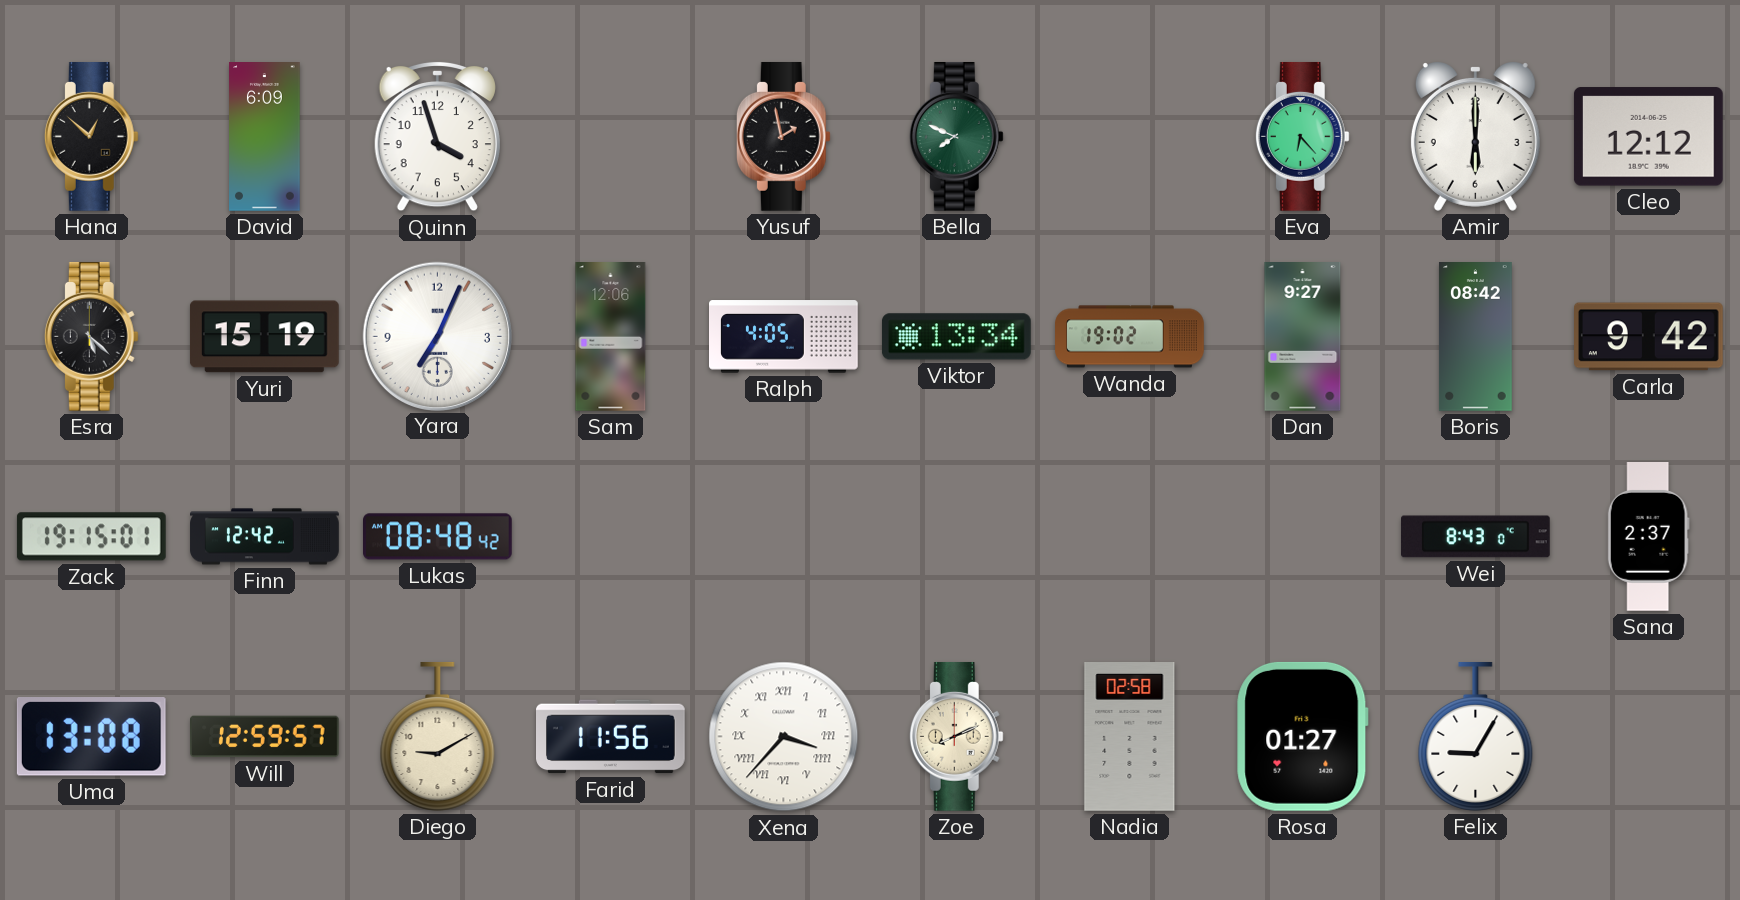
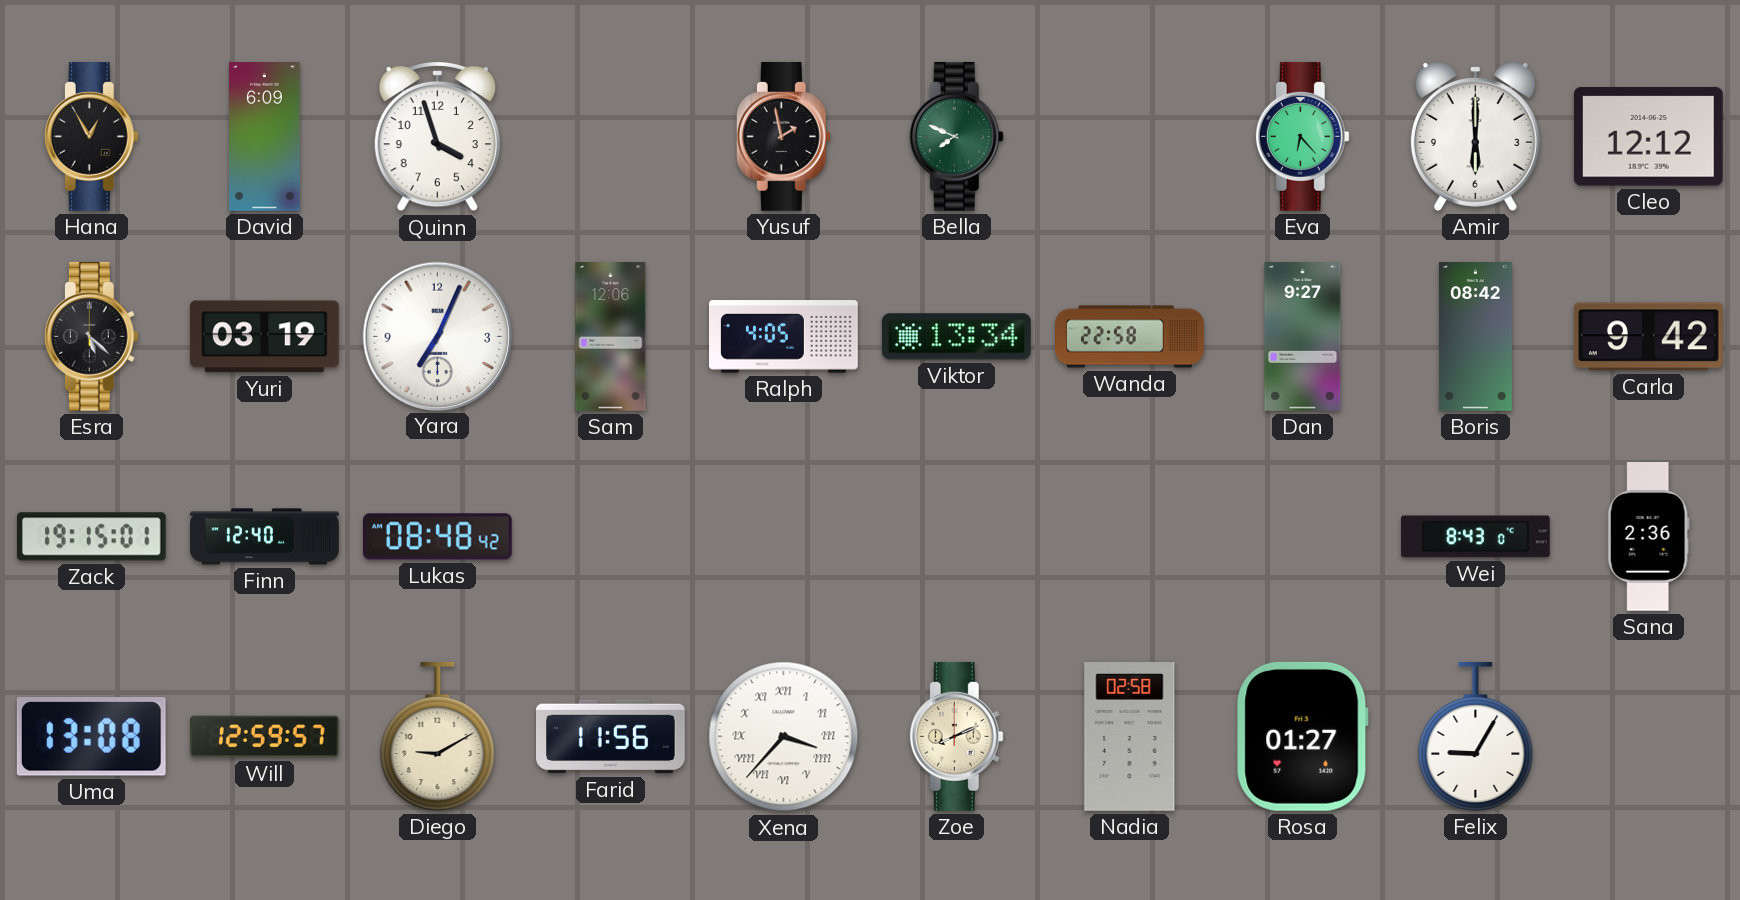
Hana: 12:52 -> 12:55
Yuri: 15:19 -> 03:19
Wanda: 19:02 -> 22:58
Finn: 12:42 -> 12:40
Sana: 2:37 -> 2:36
